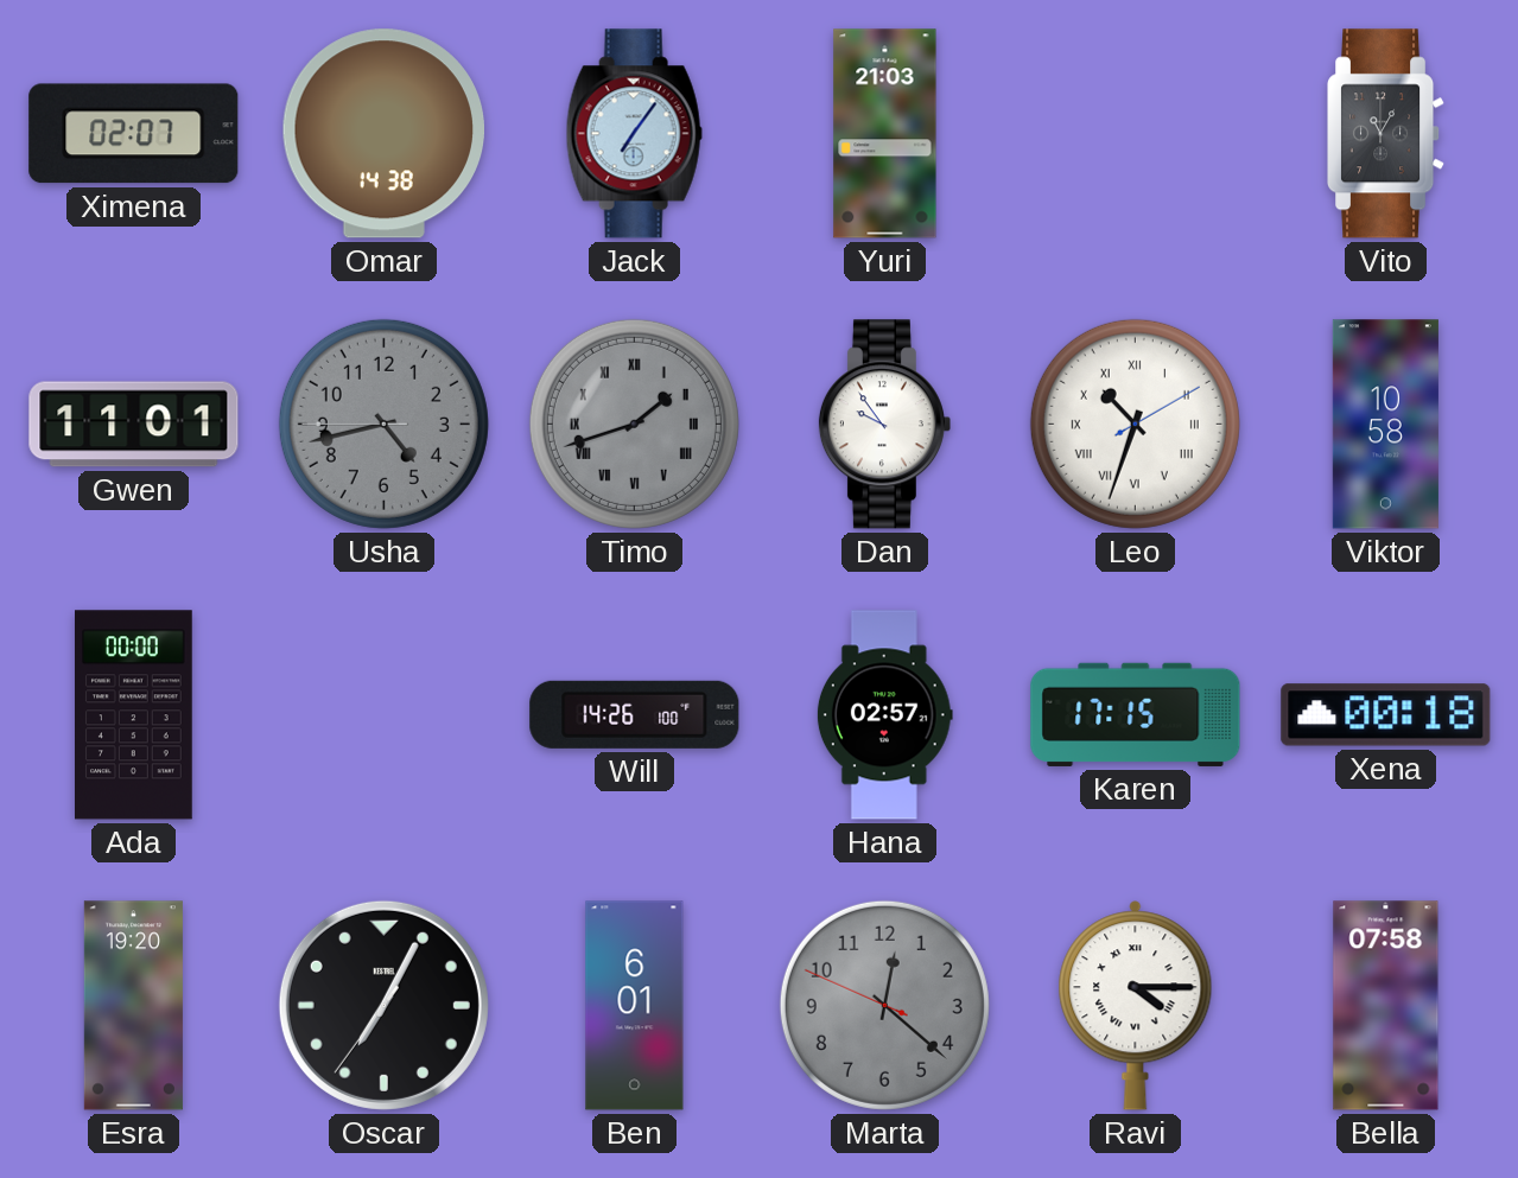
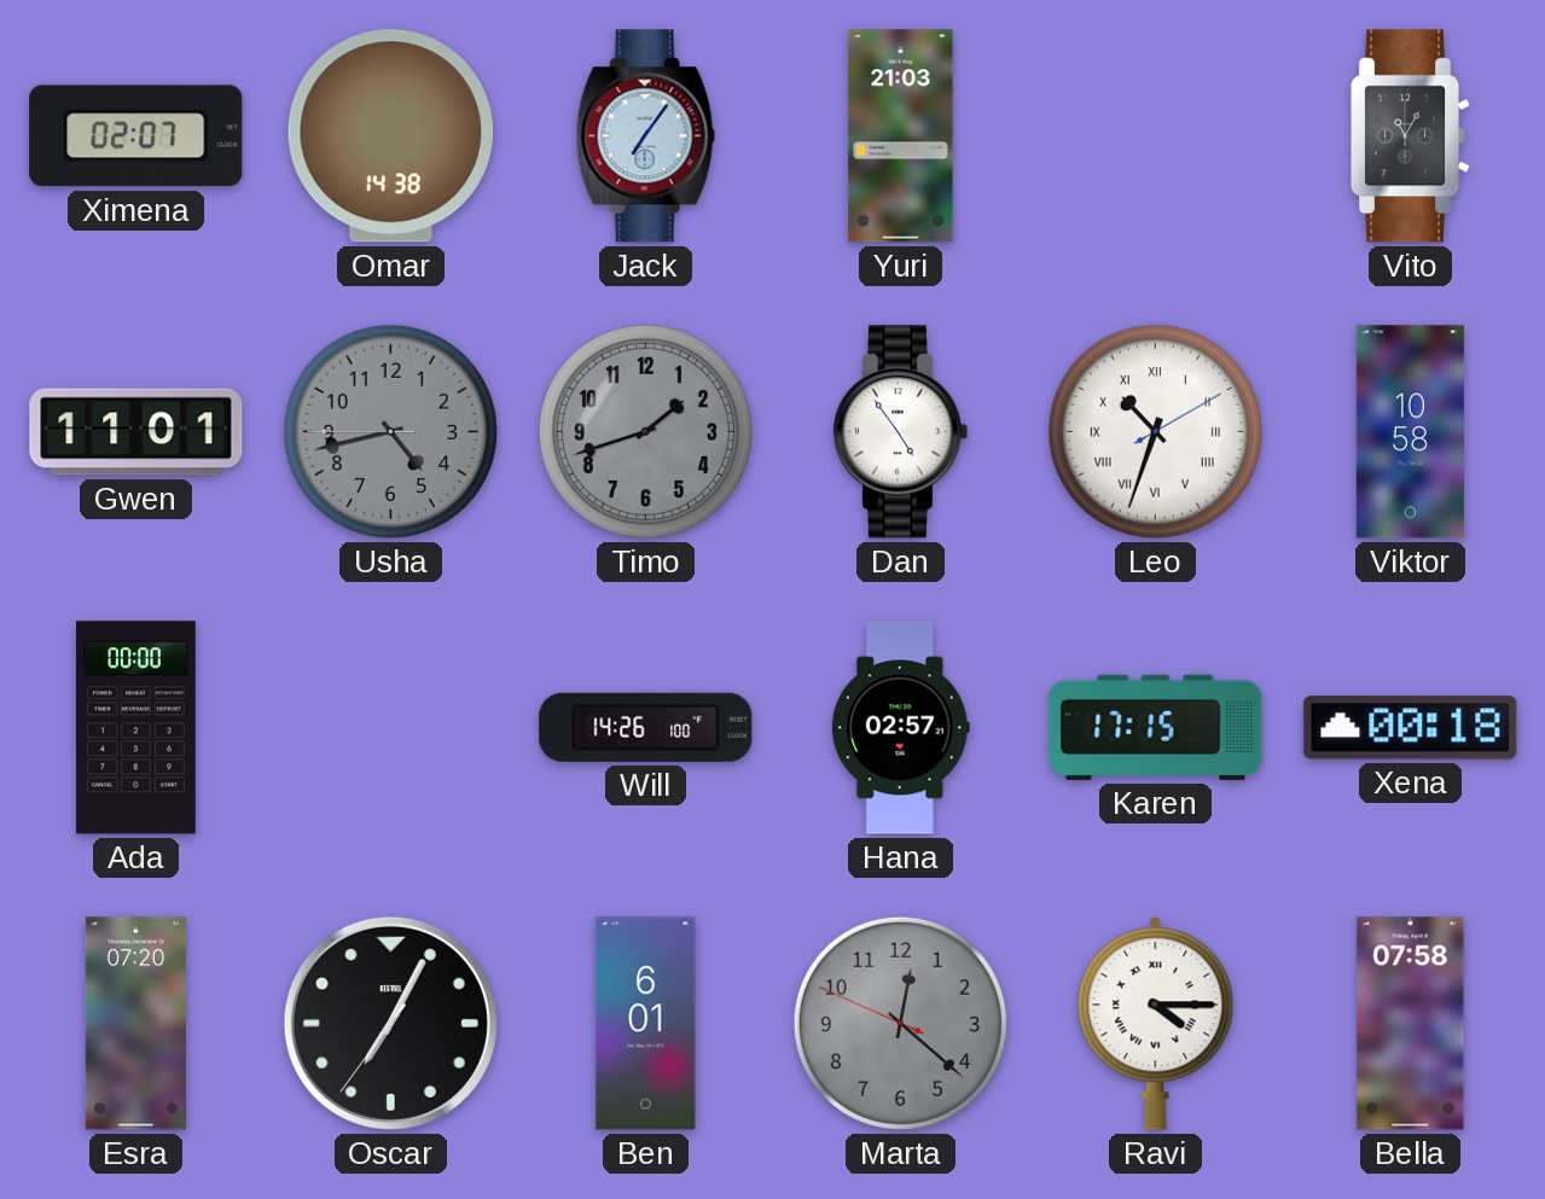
Timo numerals: Roman -> Arabic
Dan: 9:54 -> 4:54
Esra: 19:20 -> 07:20
